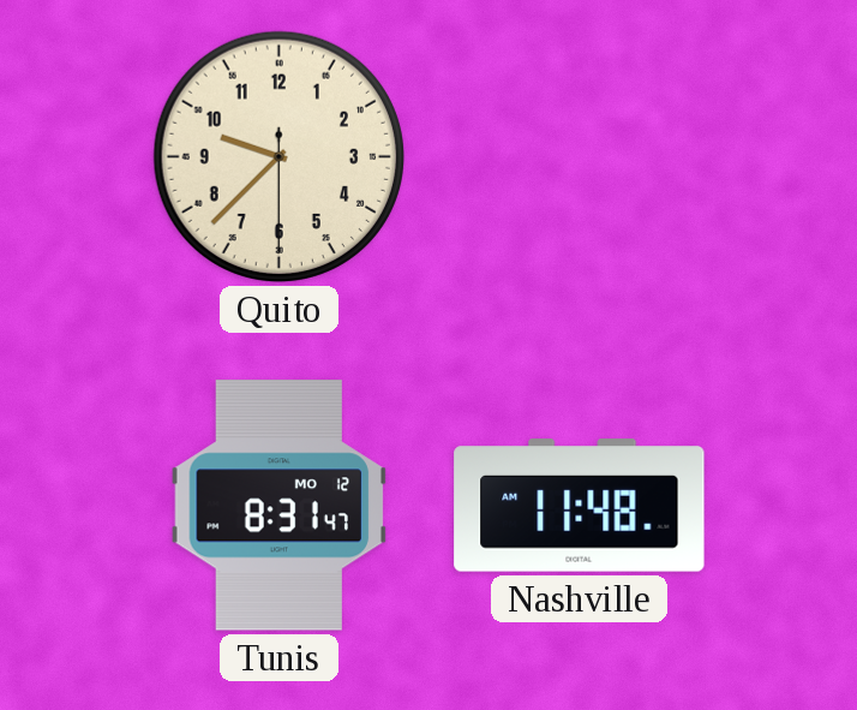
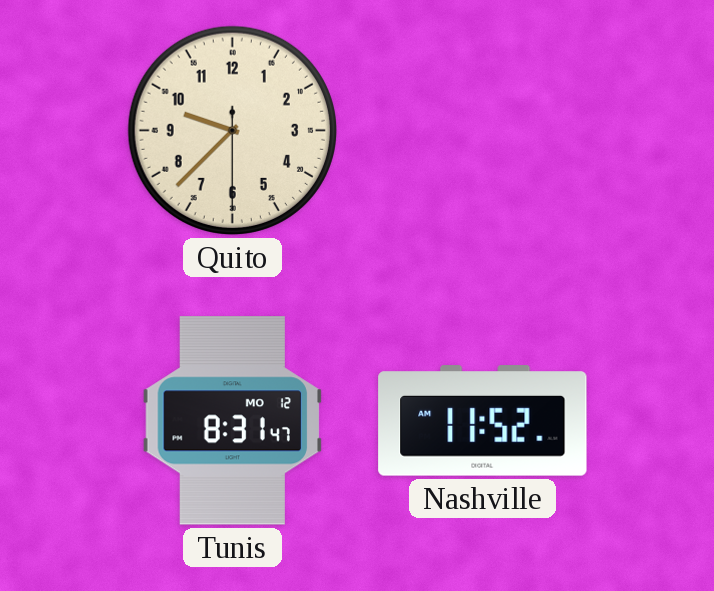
Nashville: 11:48 -> 11:52
